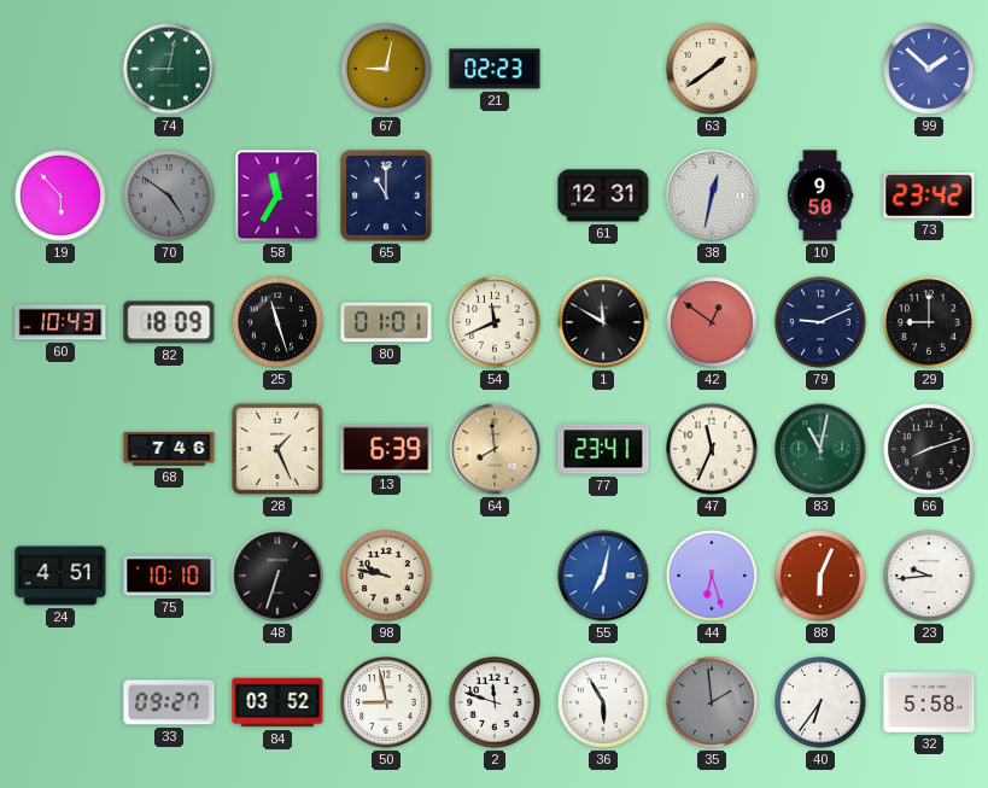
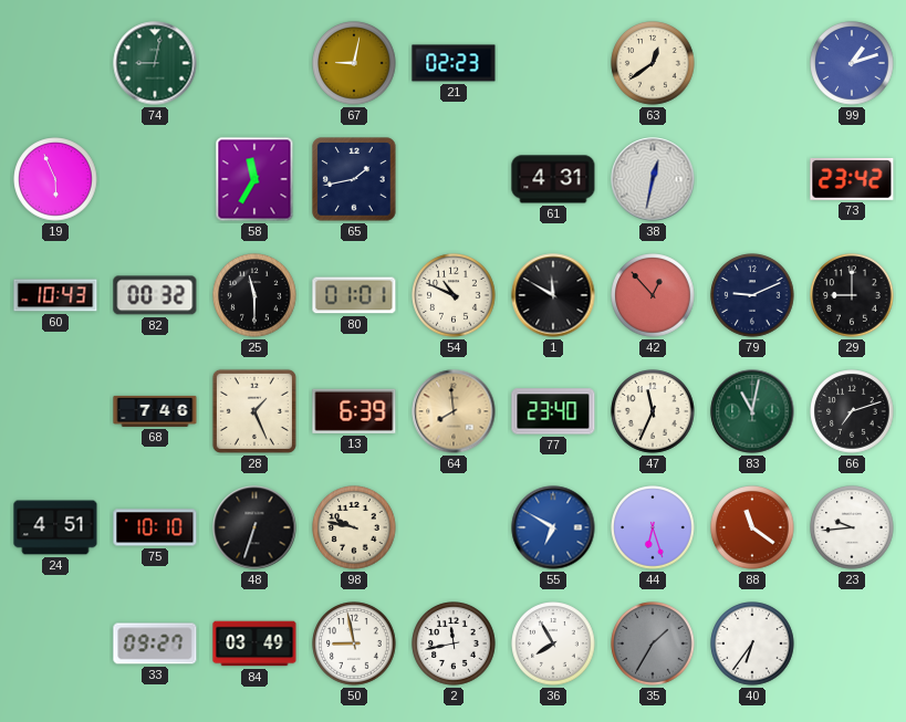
63: 1:39 -> 12:39
99: 1:52 -> 1:12
19: 5:53 -> 5:56
70: 4:51 -> none
65: 11:00 -> 1:43
61: 12:31 -> 4:31
10: 9:50 -> none
82: 18:09 -> 00:32
25: 11:27 -> 11:30
54: 11:41 -> 10:49
42: 12:51 -> 12:53
77: 23:41 -> 23:40
66: 8:12 -> 7:12
55: 7:02 -> 6:50
88: 6:04 -> 11:21
84: 03:52 -> 03:49
2: 11:48 -> 11:43
36: 5:55 -> 7:55
35: 1:59 -> 1:35
32: 5:58 -> none
